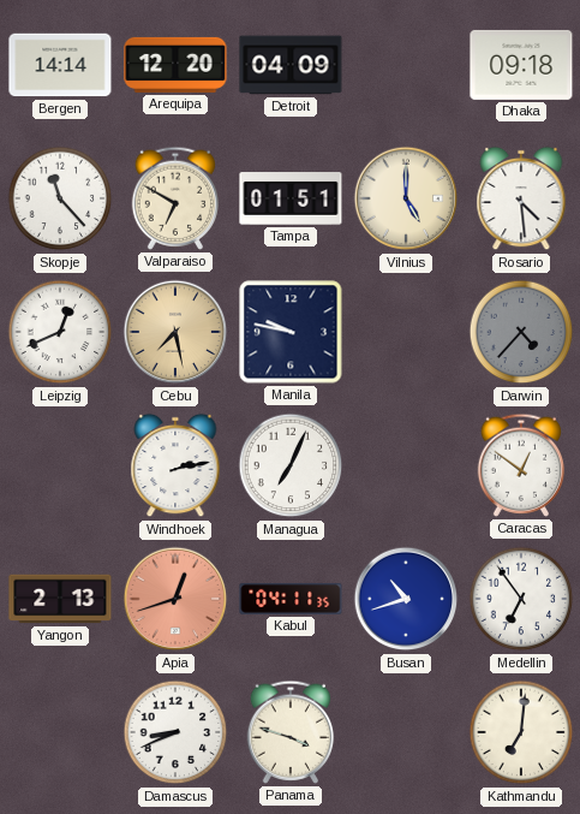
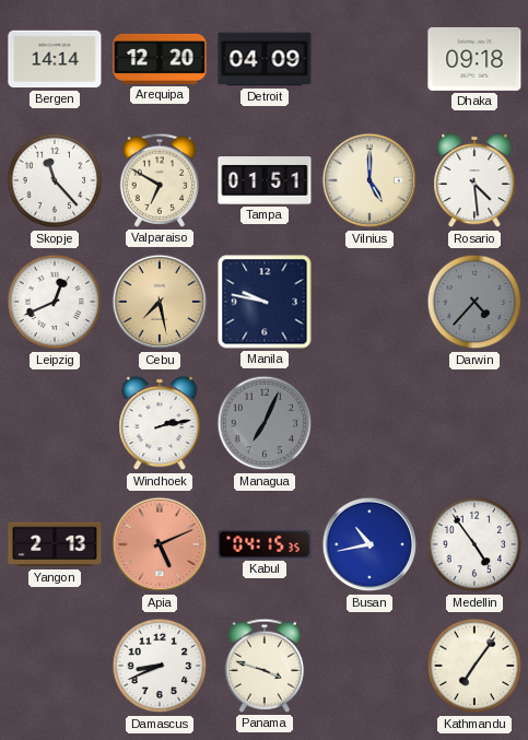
Managua dial: white -> grey
Caracas: 12:51 -> none
Apia: 12:42 -> 5:11
Kabul: 04:11 -> 04:15
Busan: 10:42 -> 10:43
Medellin: 6:54 -> 4:54
Kathmandu: 7:01 -> 7:06
